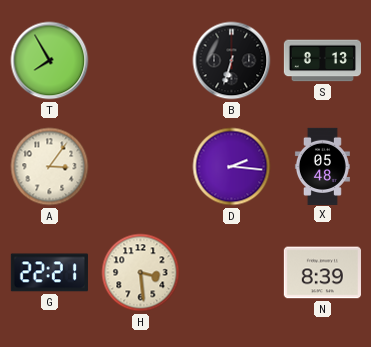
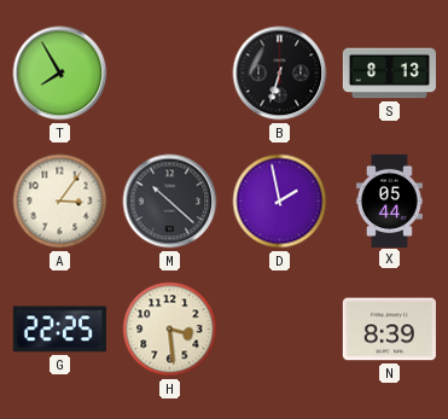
M: none -> 10:22
D: 2:16 -> 1:58
X: 05:48 -> 05:44
G: 22:21 -> 22:25
